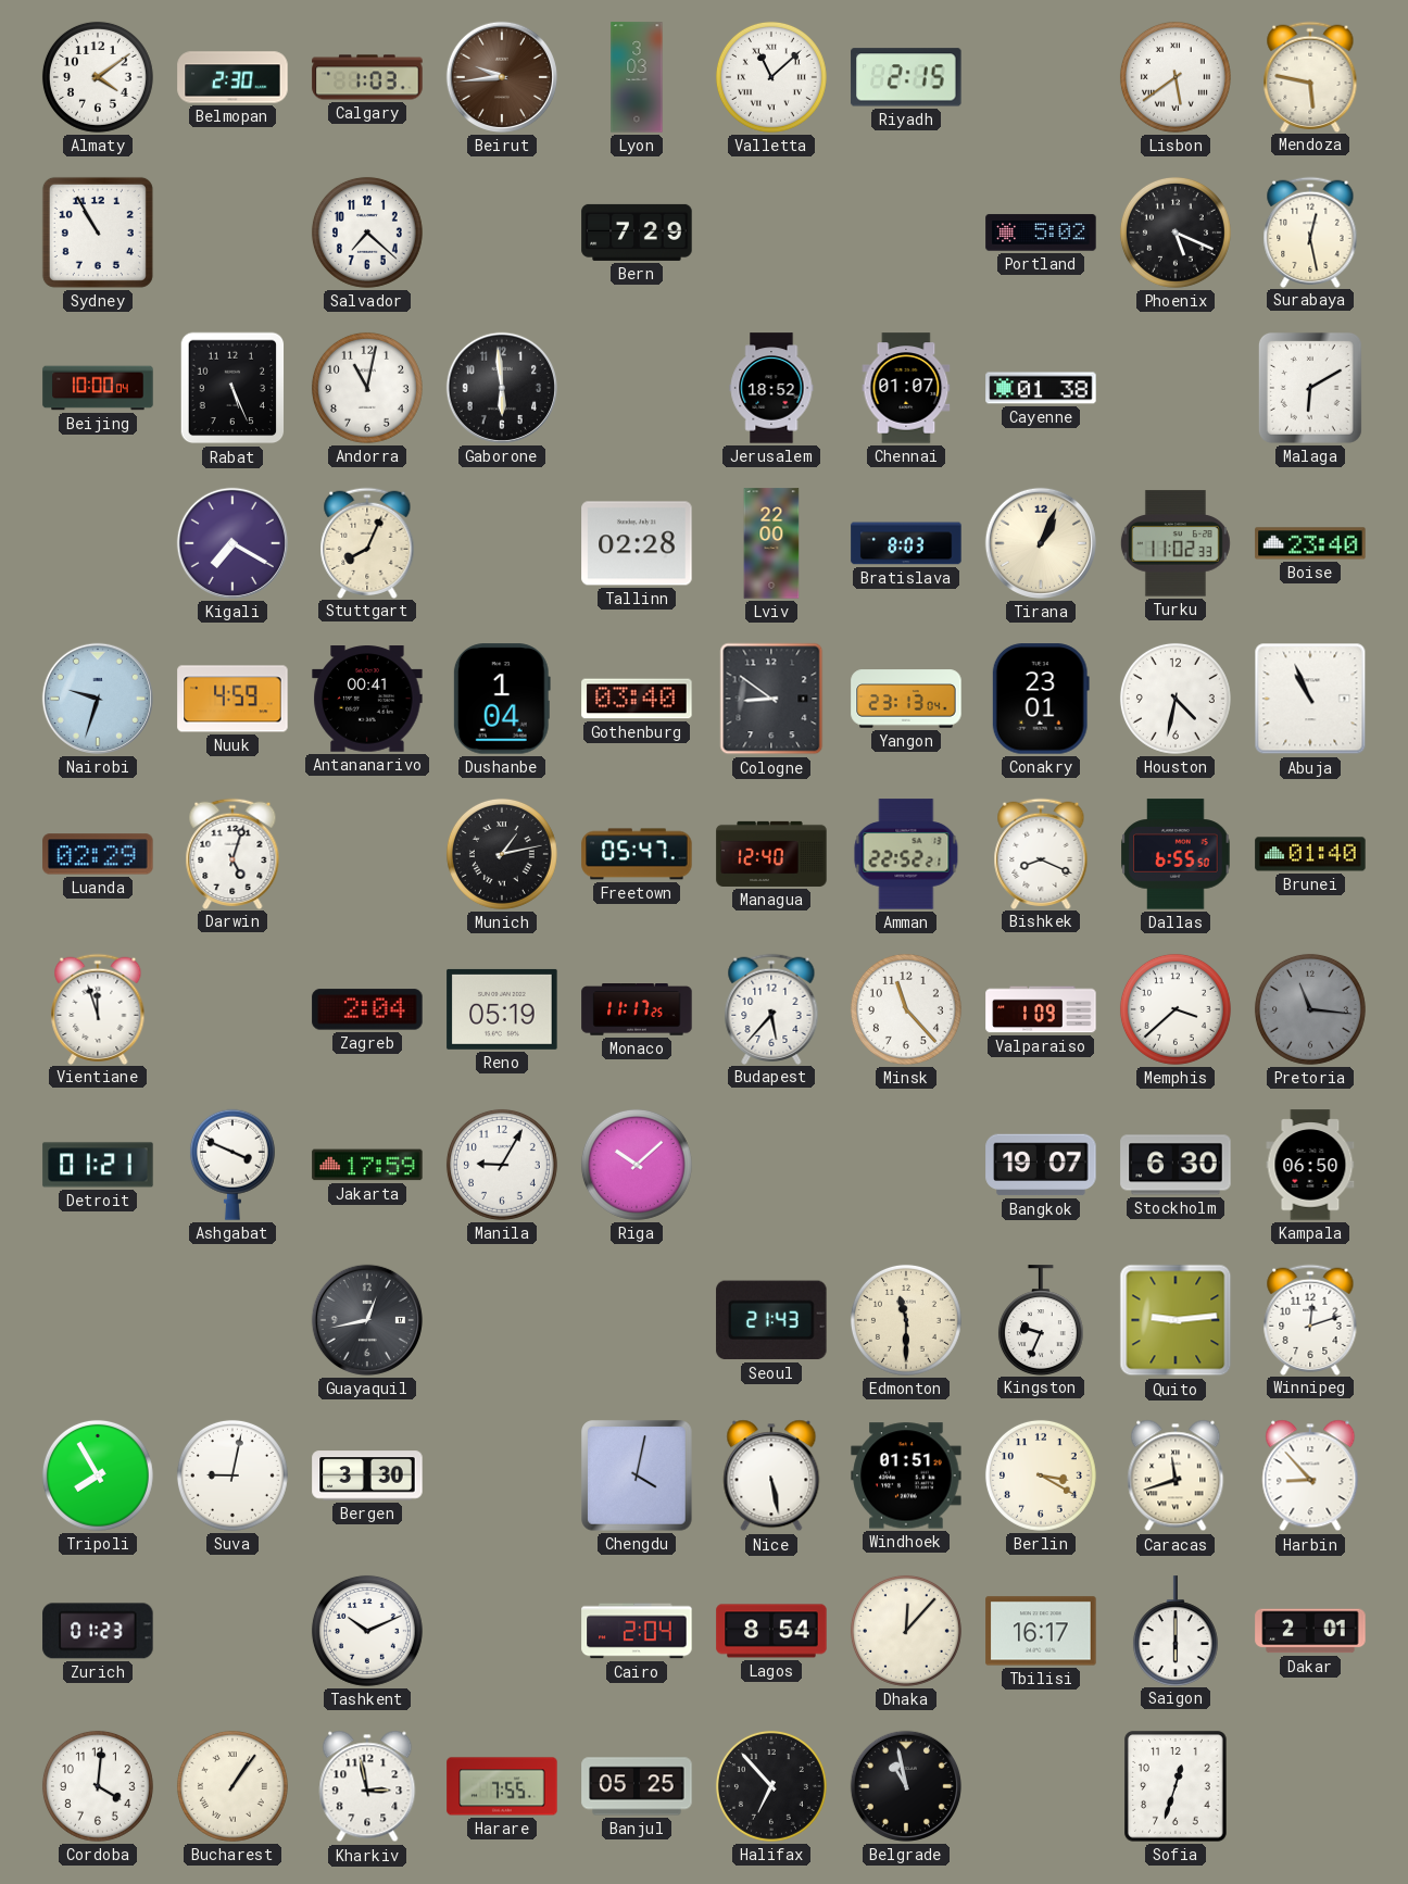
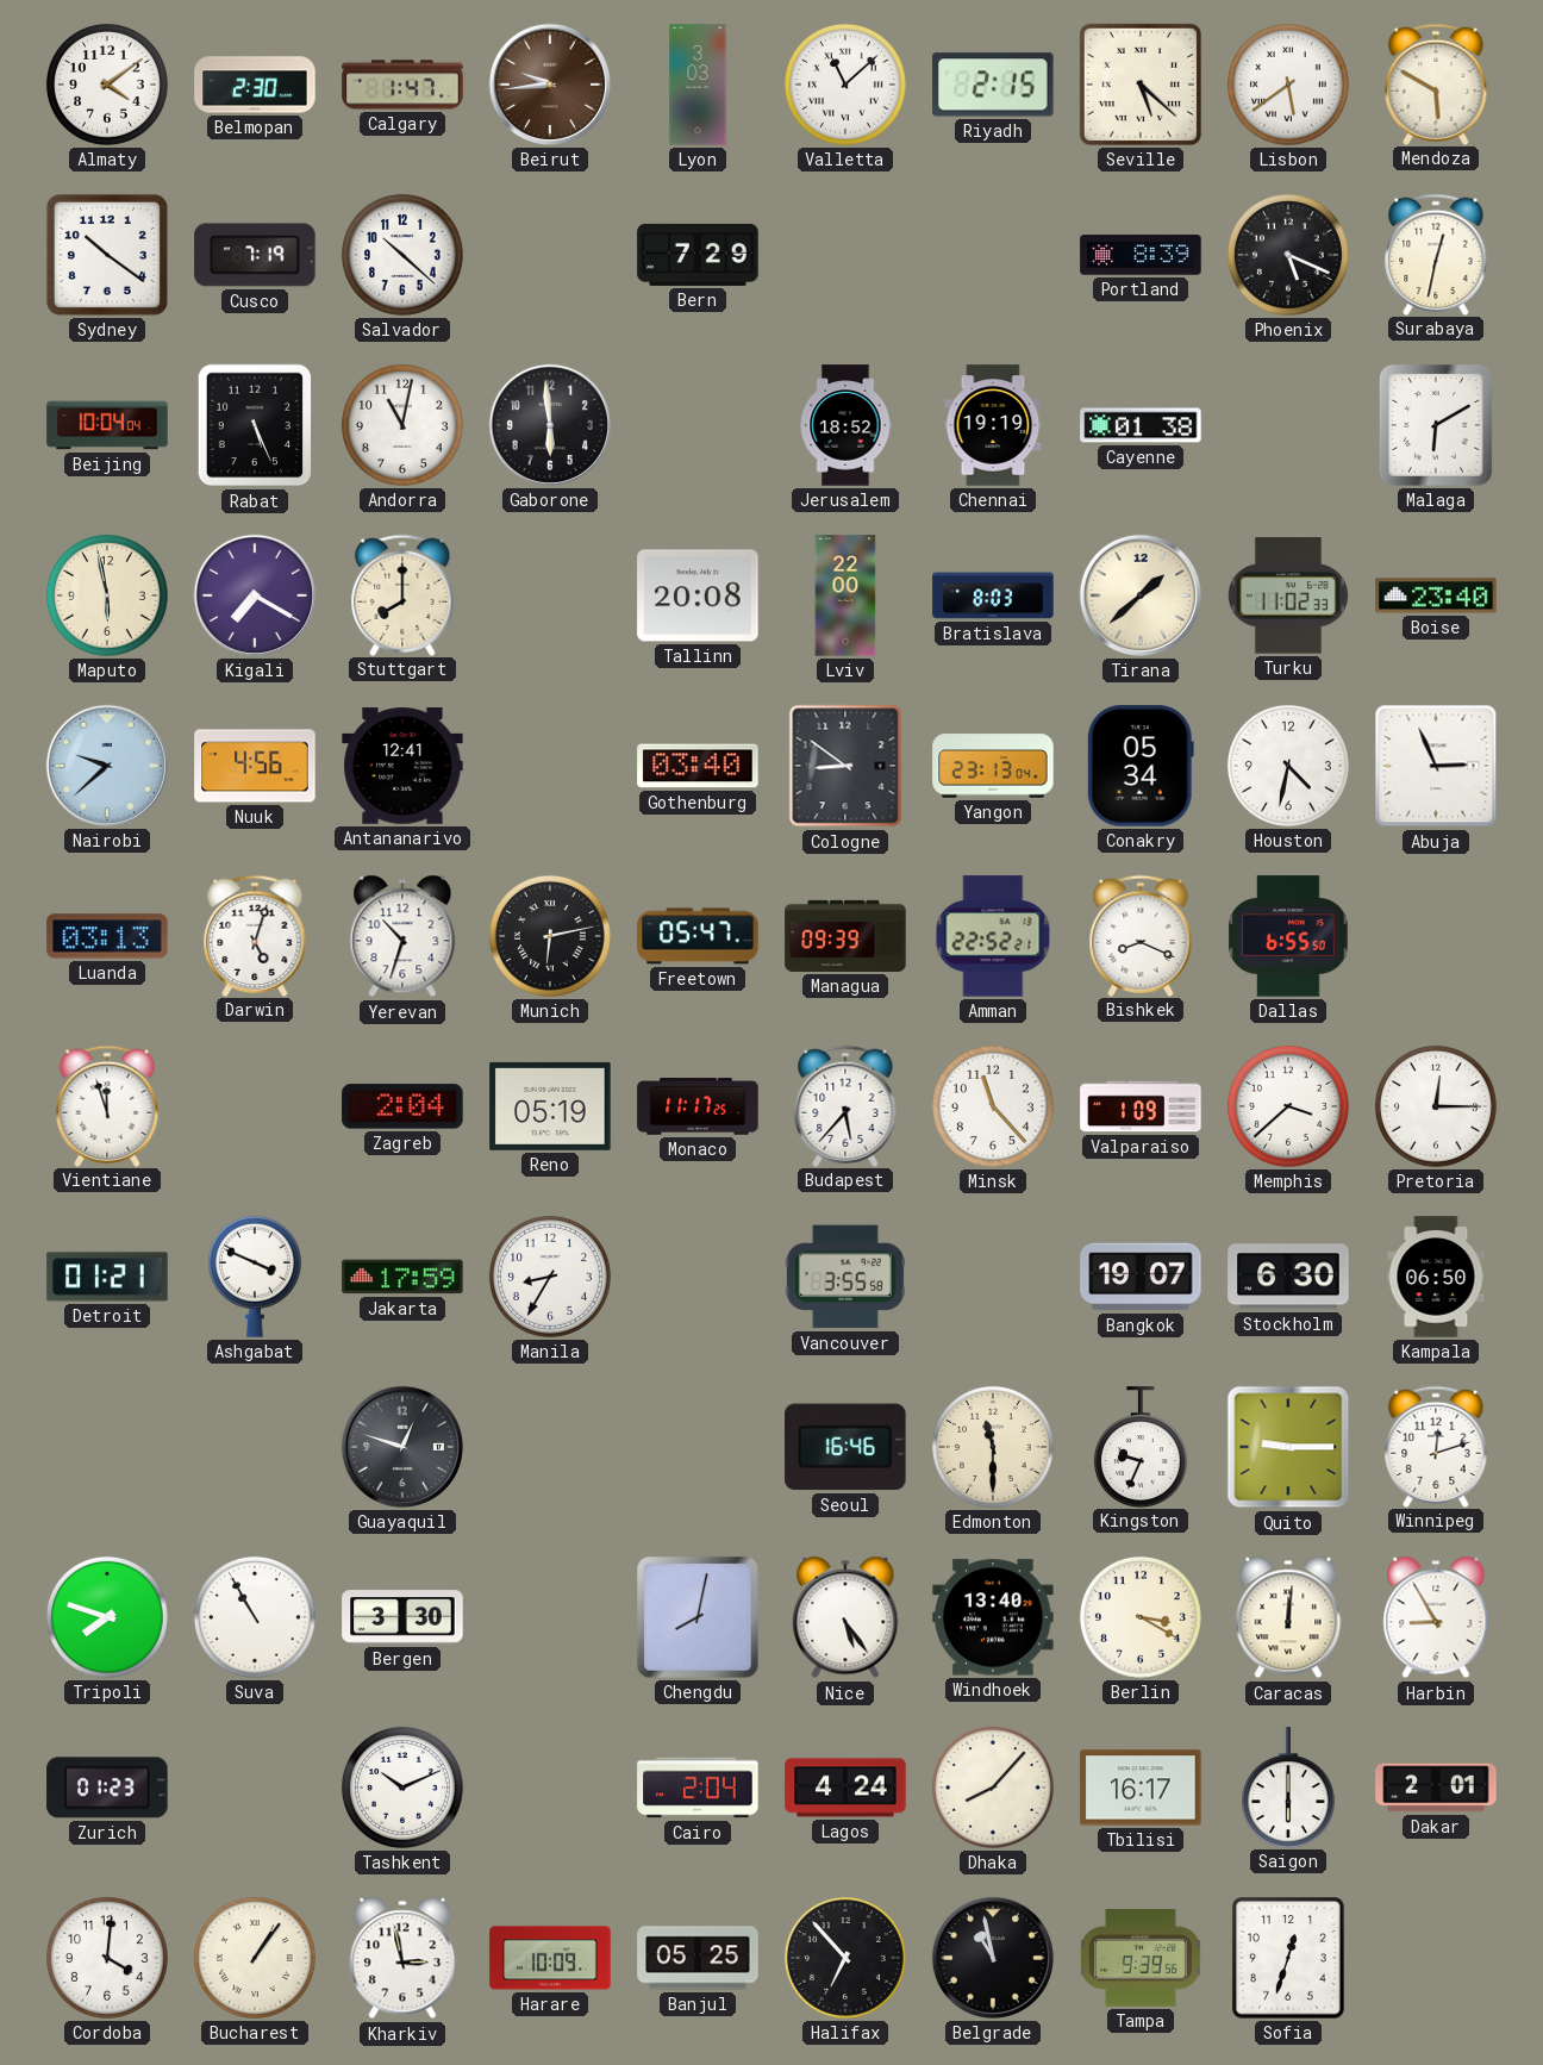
Calgary: 1:03 -> 1:47
Seville: none -> 5:22
Mendoza: 5:47 -> 5:50
Sydney: 10:55 -> 10:21
Cusco: none -> 7:19
Salvador: 7:22 -> 10:22
Portland: 5:02 -> 8:39
Surabaya: 12:28 -> 12:32
Beijing: 10:00 -> 10:04
Chennai: 01:07 -> 19:19
Maputo: none -> 5:58
Stuttgart: 8:04 -> 8:00
Tallinn: 02:28 -> 20:08
Tirana: 1:04 -> 1:38
Nairobi: 9:33 -> 9:38
Nuuk: 4:59 -> 4:56
Antananarivo: 00:41 -> 12:41
Dushanbe: 1:04 -> none
Conakry: 23:01 -> 05:34
Abuja: 10:56 -> 2:56
Luanda: 02:29 -> 03:13
Yerevan: none -> 10:33
Munich: 1:13 -> 6:13
Managua: 12:40 -> 09:39
Brunei: 01:40 -> none
Pretoria: 11:16 -> 12:15
Pretoria dial: grey -> white
Manila: 9:05 -> 8:35
Riga: 10:08 -> none
Vancouver: none -> 3:55
Guayaquil: 12:43 -> 12:48
Seoul: 21:43 -> 16:46
Quito: 9:14 -> 9:15
Tripoli: 7:55 -> 7:48
Suva: 9:02 -> 10:55
Chengdu: 4:02 -> 8:02
Nice: 5:28 -> 5:24
Windhoek: 01:51 -> 13:40
Caracas: 11:42 -> 12:01
Harbin: 8:53 -> 8:55
Lagos: 8:54 -> 4:24
Dhaka: 12:07 -> 8:07
Harare: 7:55 -> 10:09
Tampa: none -> 9:39
